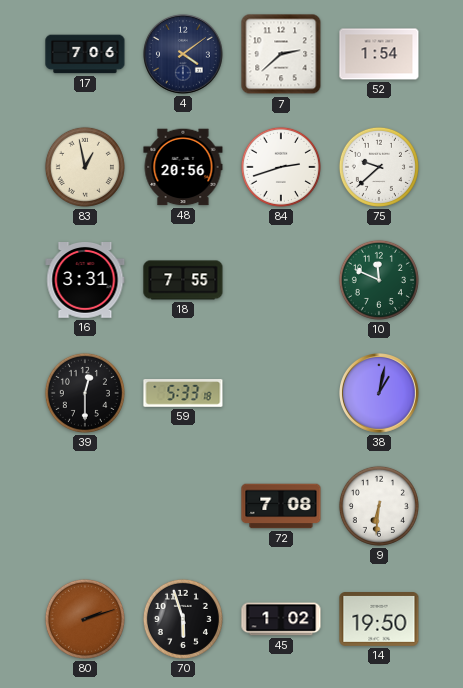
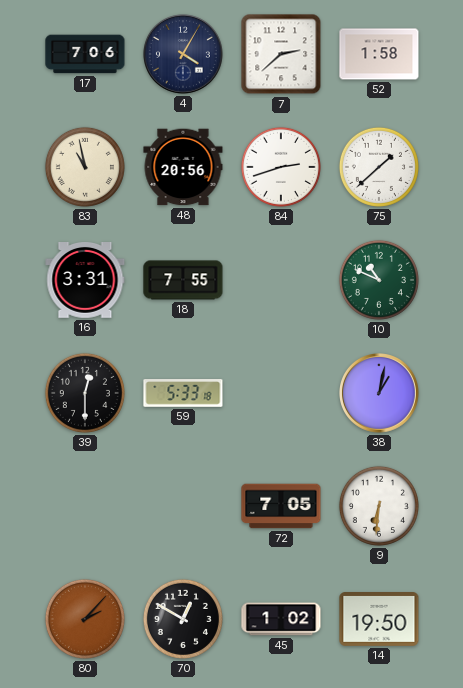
4: 4:09 -> 4:05
52: 1:54 -> 1:58
83: 12:58 -> 10:58
75: 9:38 -> 1:38
10: 11:49 -> 10:49
72: 7:08 -> 7:05
80: 2:12 -> 2:07
70: 5:57 -> 12:50
